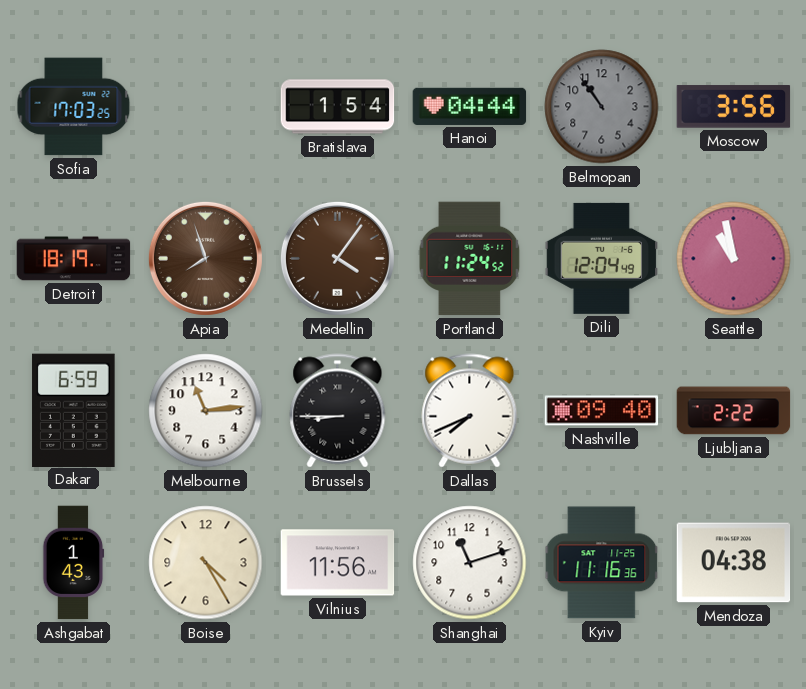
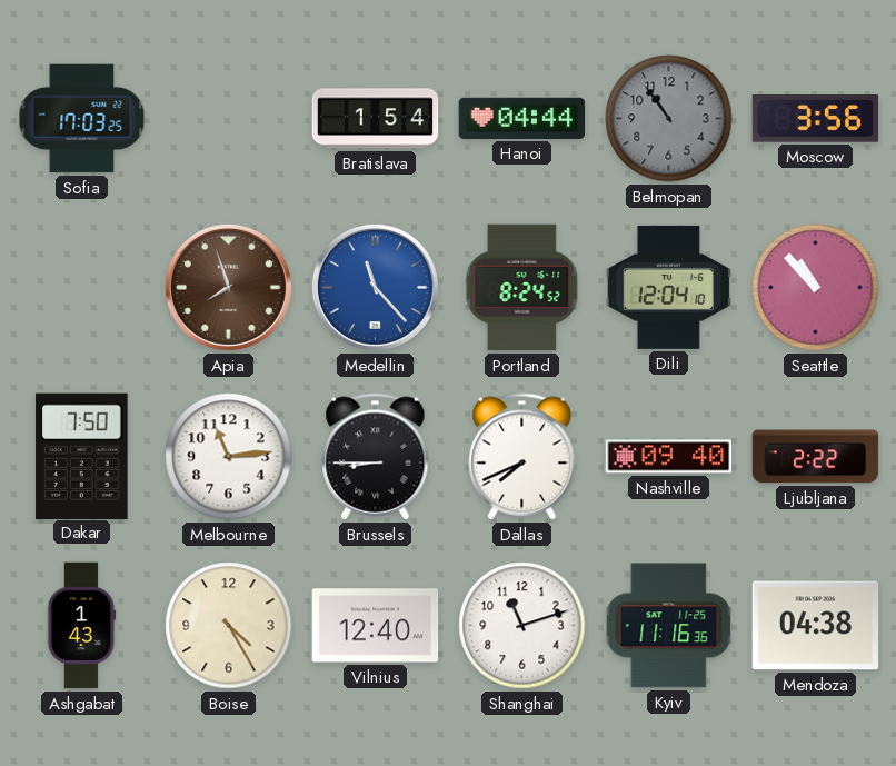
Detroit: 18:19 -> none
Medellin: 4:06 -> 11:23
Medellin dial: brown -> blue
Portland: 11:24 -> 8:24
Dili: 12:04:49 -> 12:04:10
Seattle: 10:58 -> 10:53
Dakar: 6:59 -> 7:50
Vilnius: 11:56 -> 12:40
